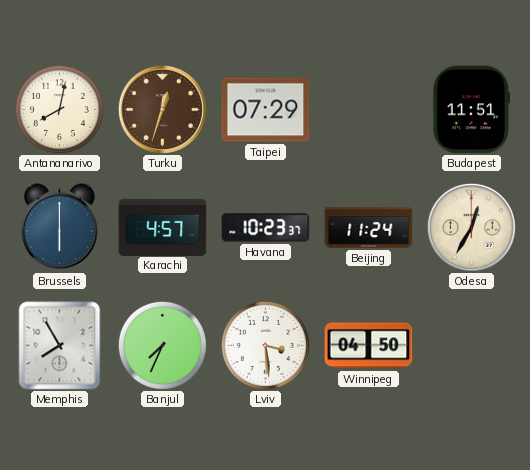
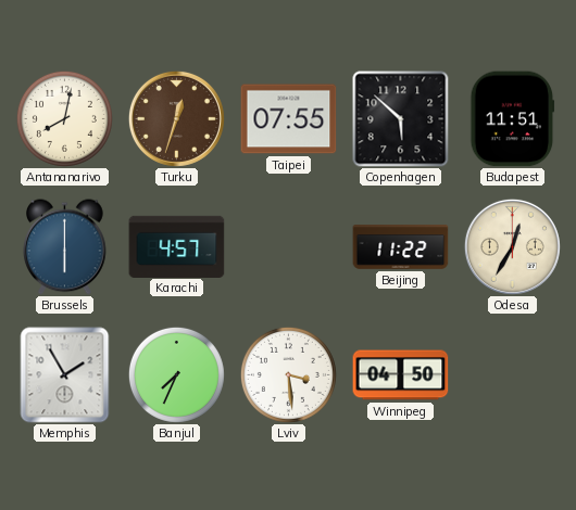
Taipei: 07:29 -> 07:55
Copenhagen: none -> 5:52
Havana: 10:23 -> none
Beijing: 11:24 -> 11:22
Memphis: 7:55 -> 1:55
